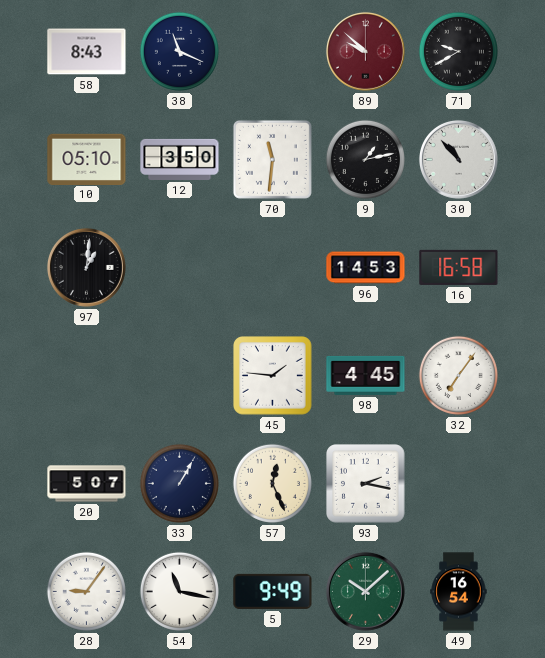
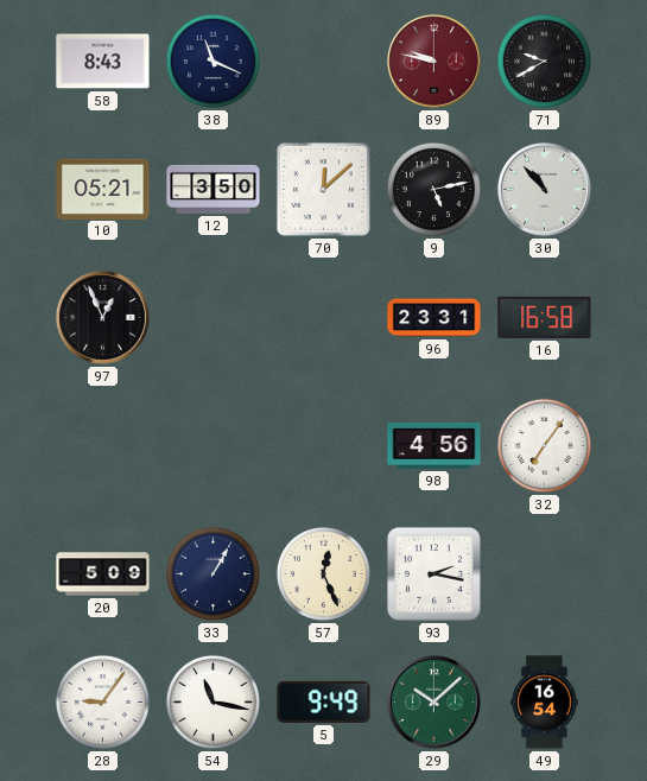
89: 9:52 -> 9:47
10: 05:10 -> 05:21
70: 11:31 -> 12:08
9: 1:13 -> 5:13
97: 1:01 -> 12:56
96: 14:53 -> 23:31
45: 1:46 -> none
98: 4:45 -> 4:56
20: 5:07 -> 5:09
